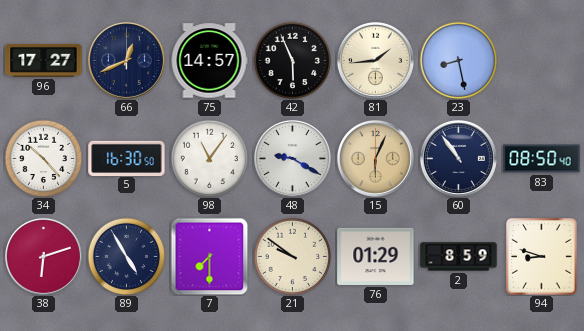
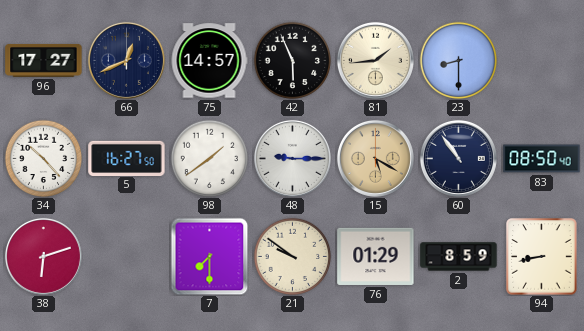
23: 8:28 -> 8:30
5: 16:30 -> 16:27
98: 11:06 -> 1:39
48: 9:20 -> 9:15
15: 6:04 -> 5:20
89: 4:55 -> none
94: 8:48 -> 8:43
